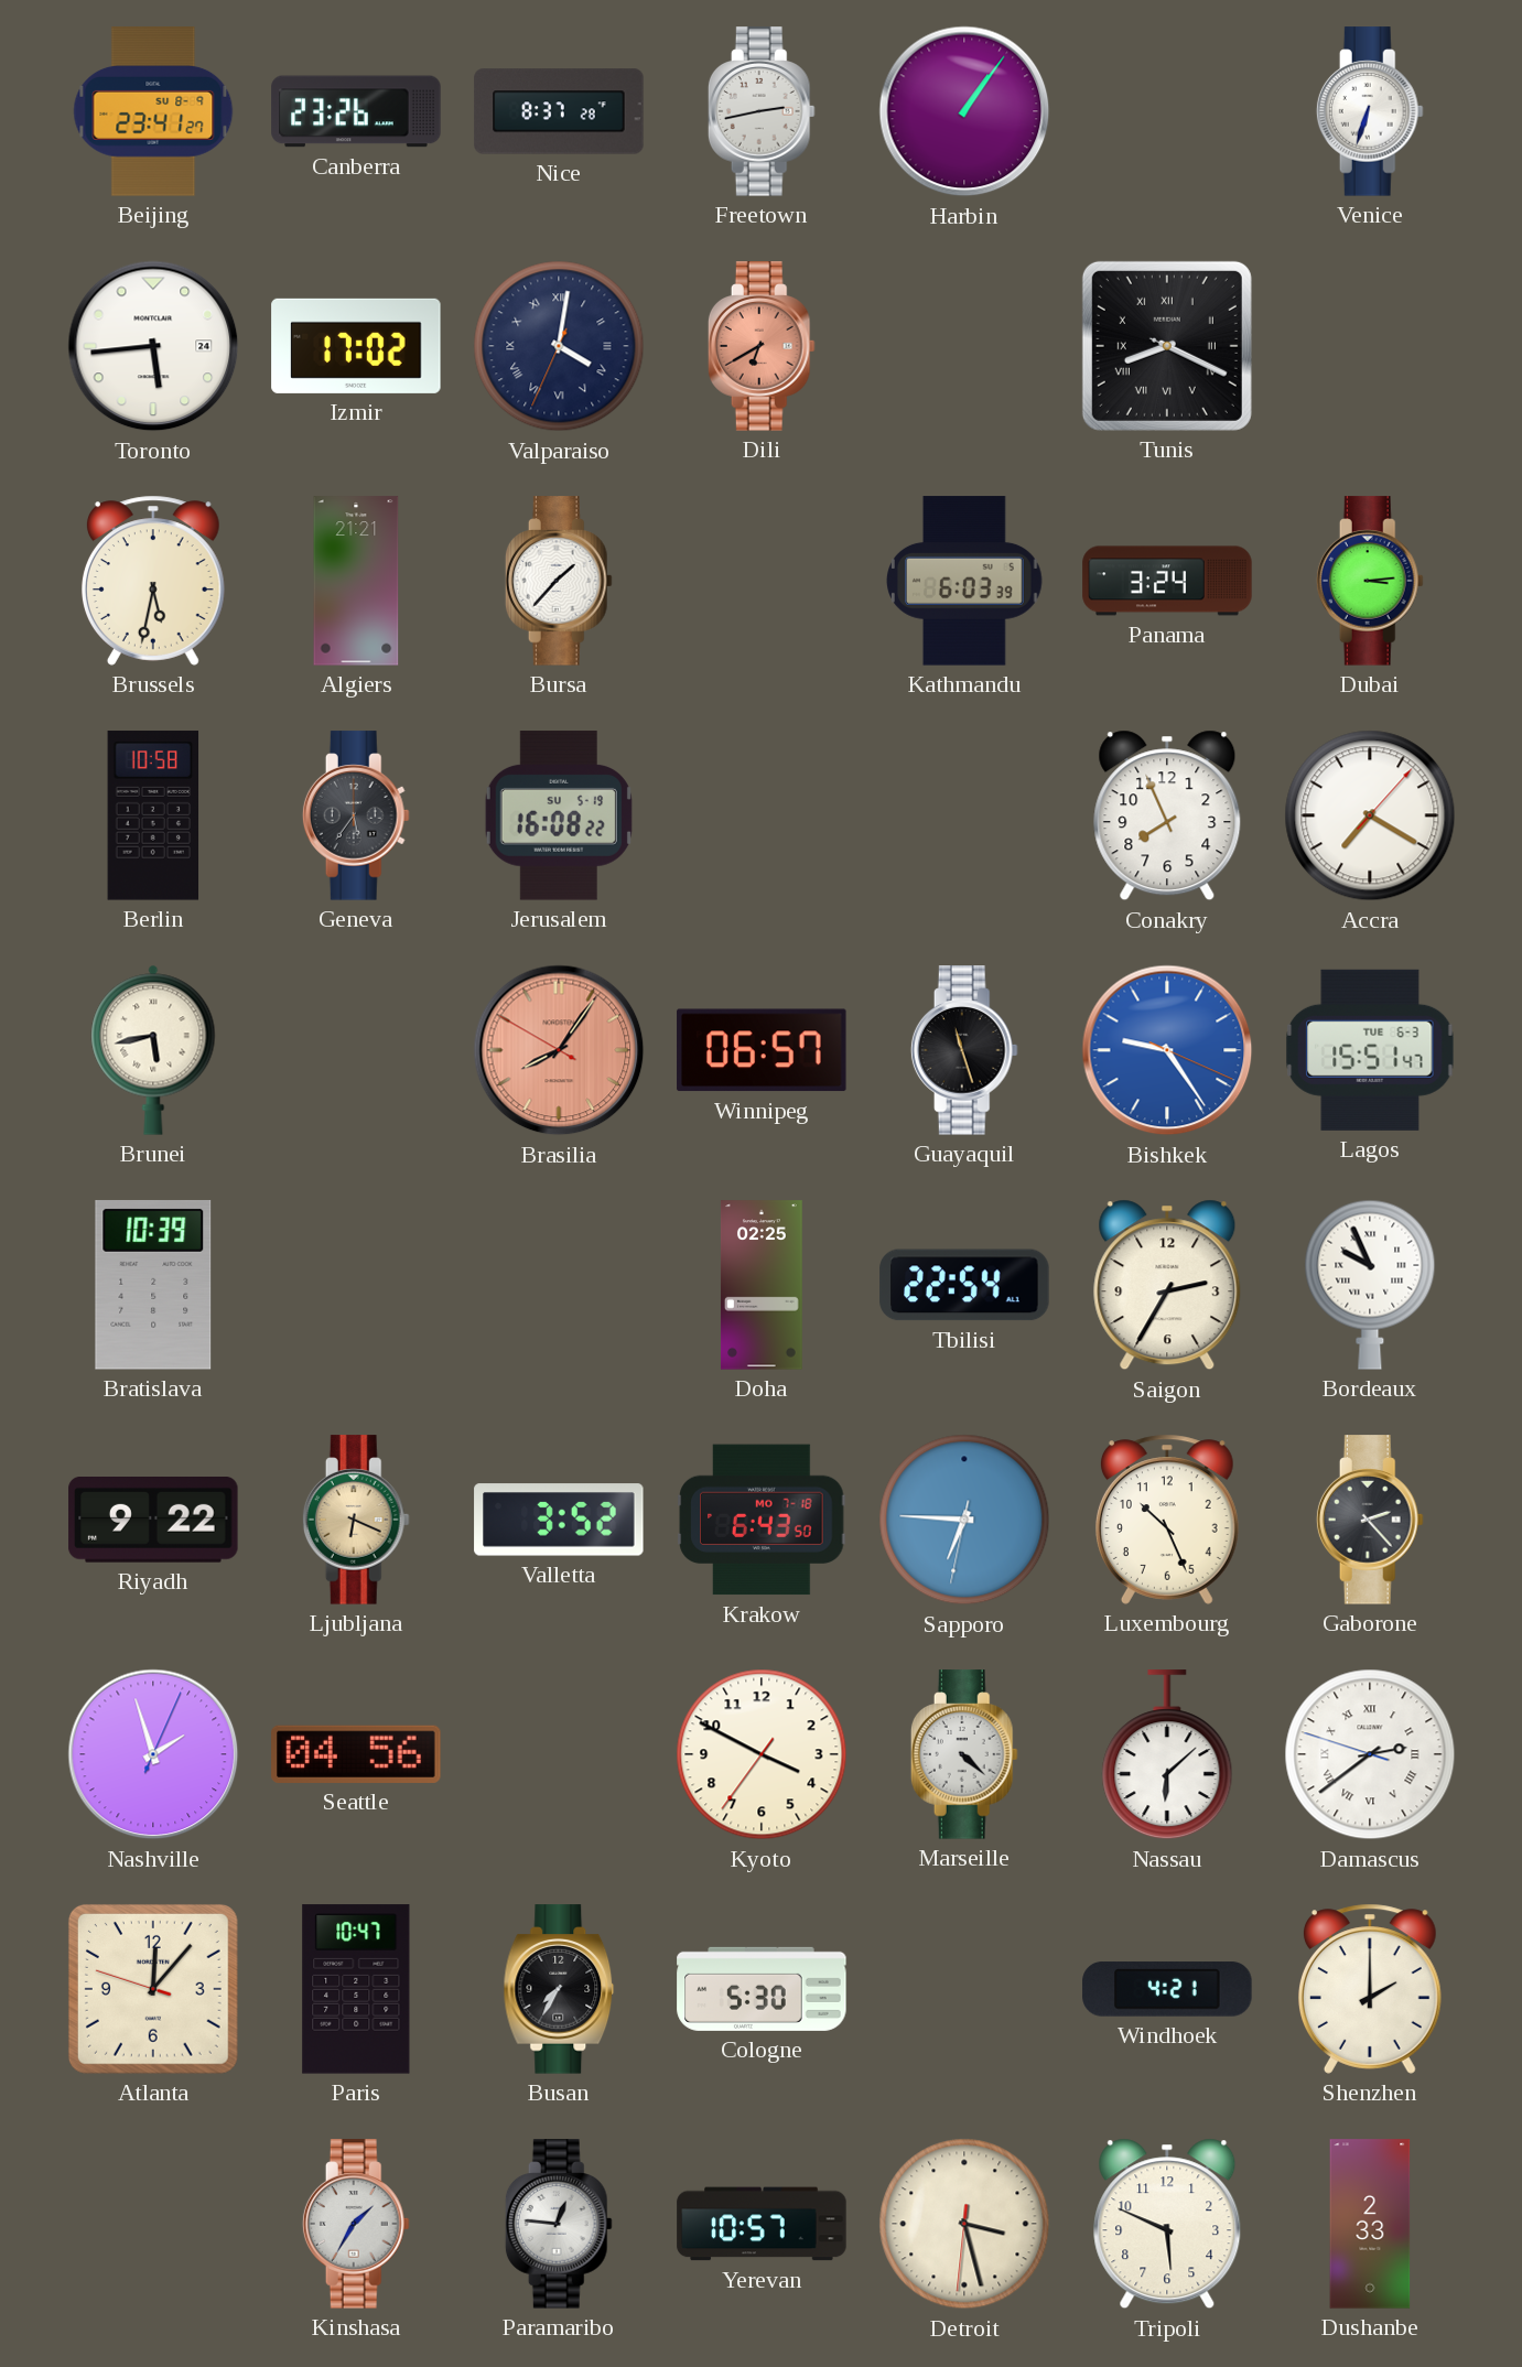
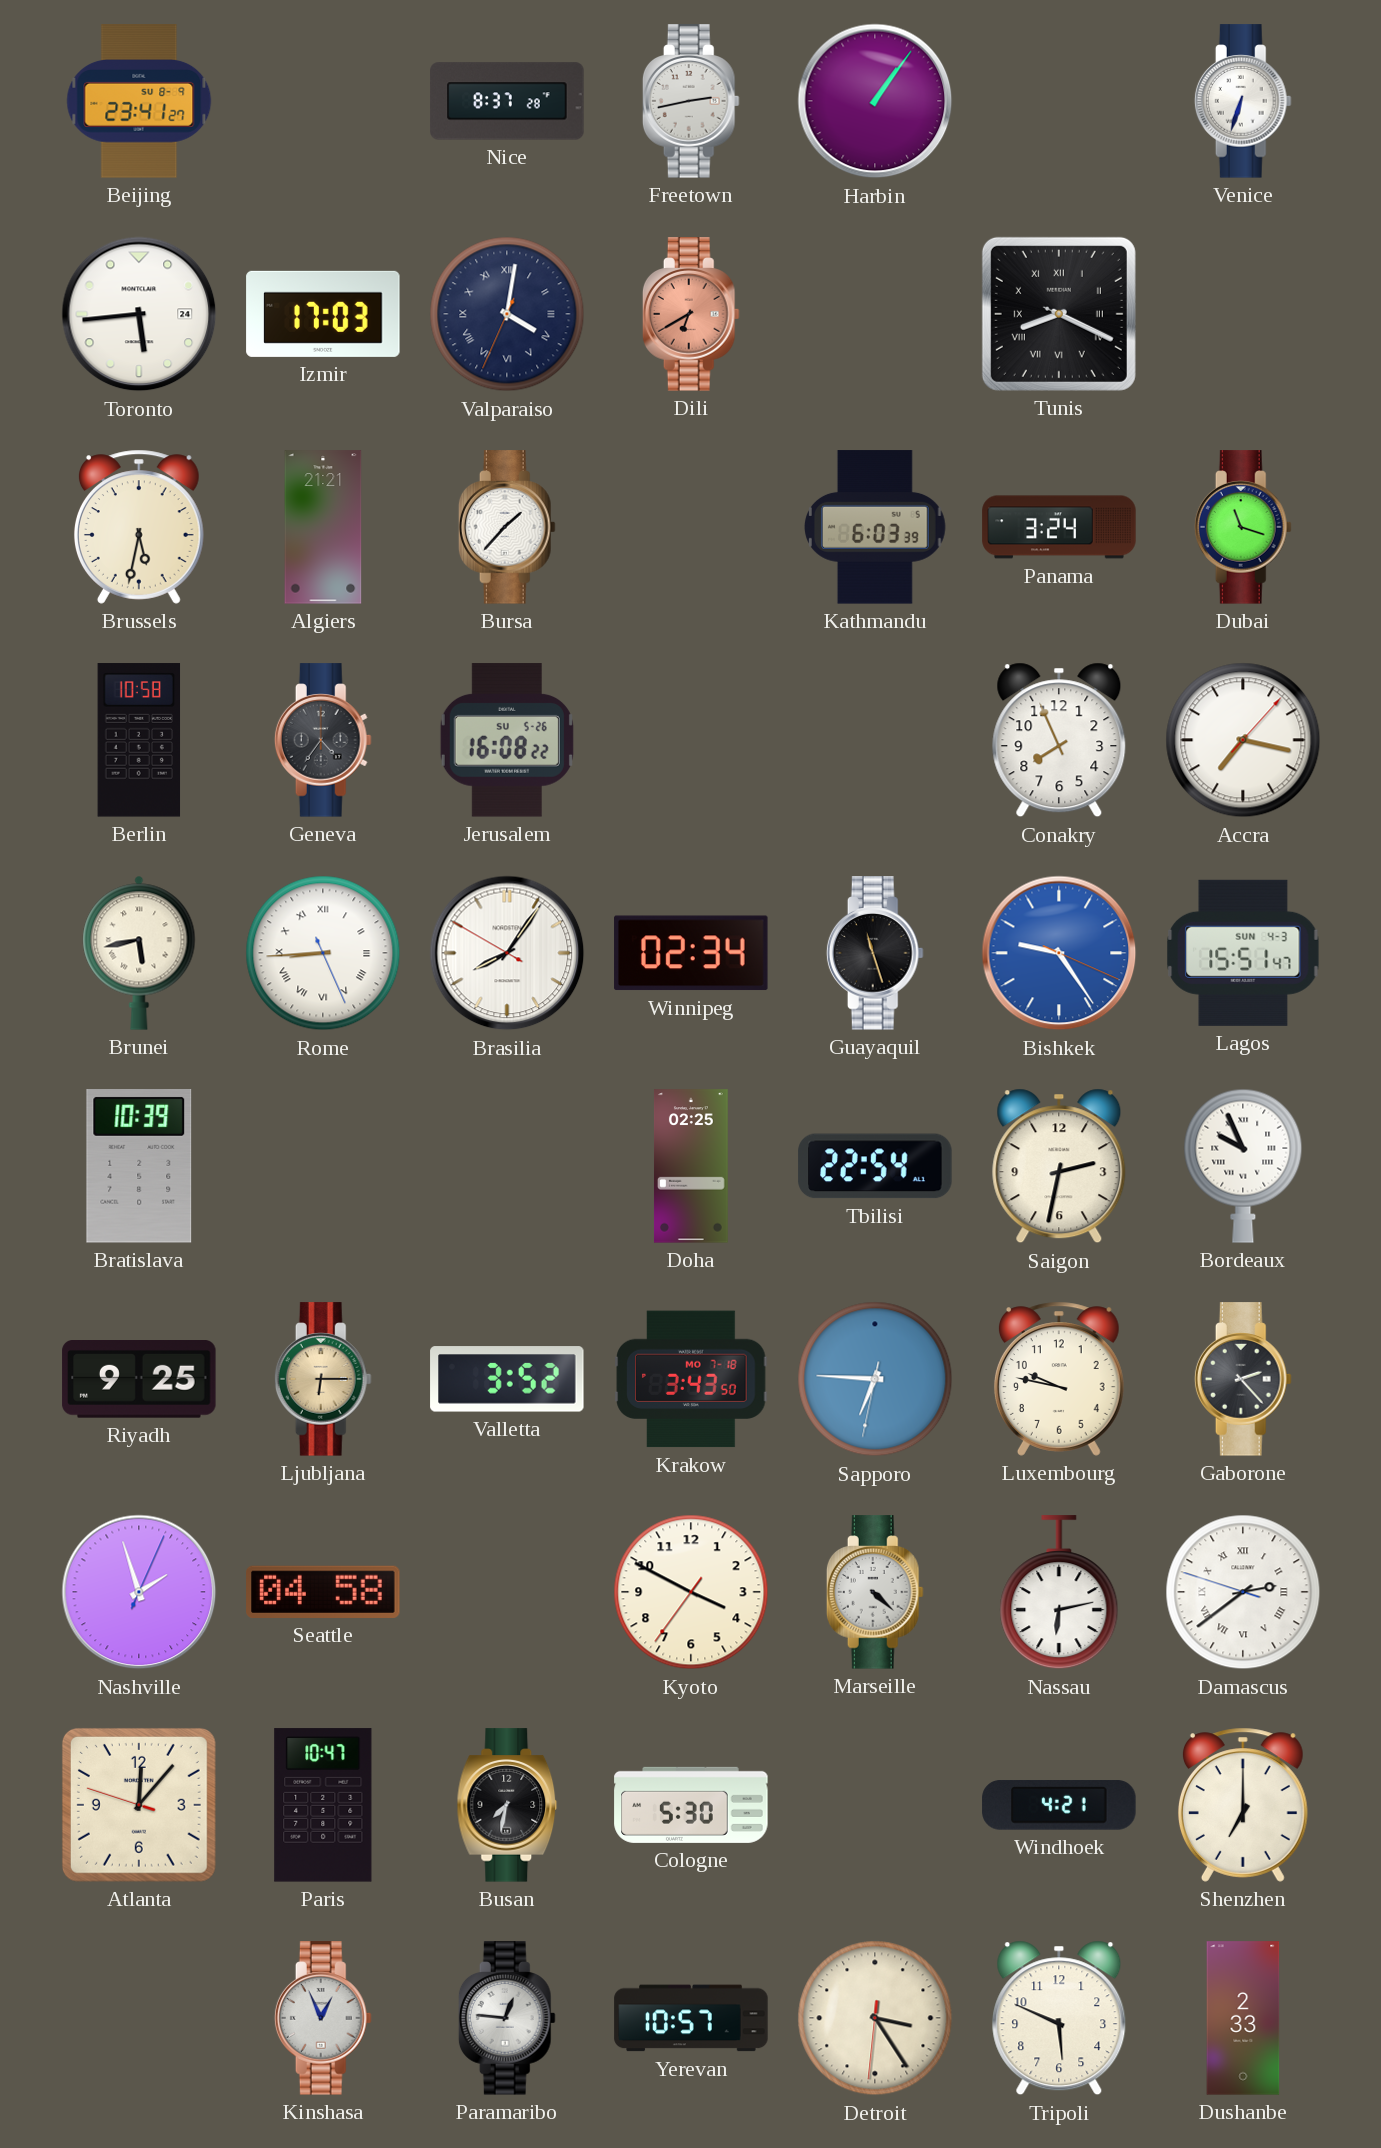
Canberra: 23:26 -> none
Izmir: 17:02 -> 17:03
Dubai: 3:14 -> 11:18
Geneva: 5:36 -> 4:36
Jerusalem date: SU 5-19 -> SU 5-26
Accra: 7:20 -> 7:17
Rome: none -> 8:44
Brasilia dial: salmon -> white
Winnipeg: 06:57 -> 02:34
Lagos date: TUE 6-3 -> SUN 4-3
Saigon: 2:35 -> 2:32
Riyadh: 9:22 -> 9:25
Ljubljana: 6:19 -> 6:15
Krakow: 6:43 -> 3:43
Luxembourg: 10:26 -> 9:47
Seattle: 04:56 -> 04:58
Nassau: 6:08 -> 6:13
Busan: 7:35 -> 7:32
Shenzhen: 2:00 -> 7:00
Kinshasa: 1:35 -> 12:56
Detroit: 3:27 -> 3:24
